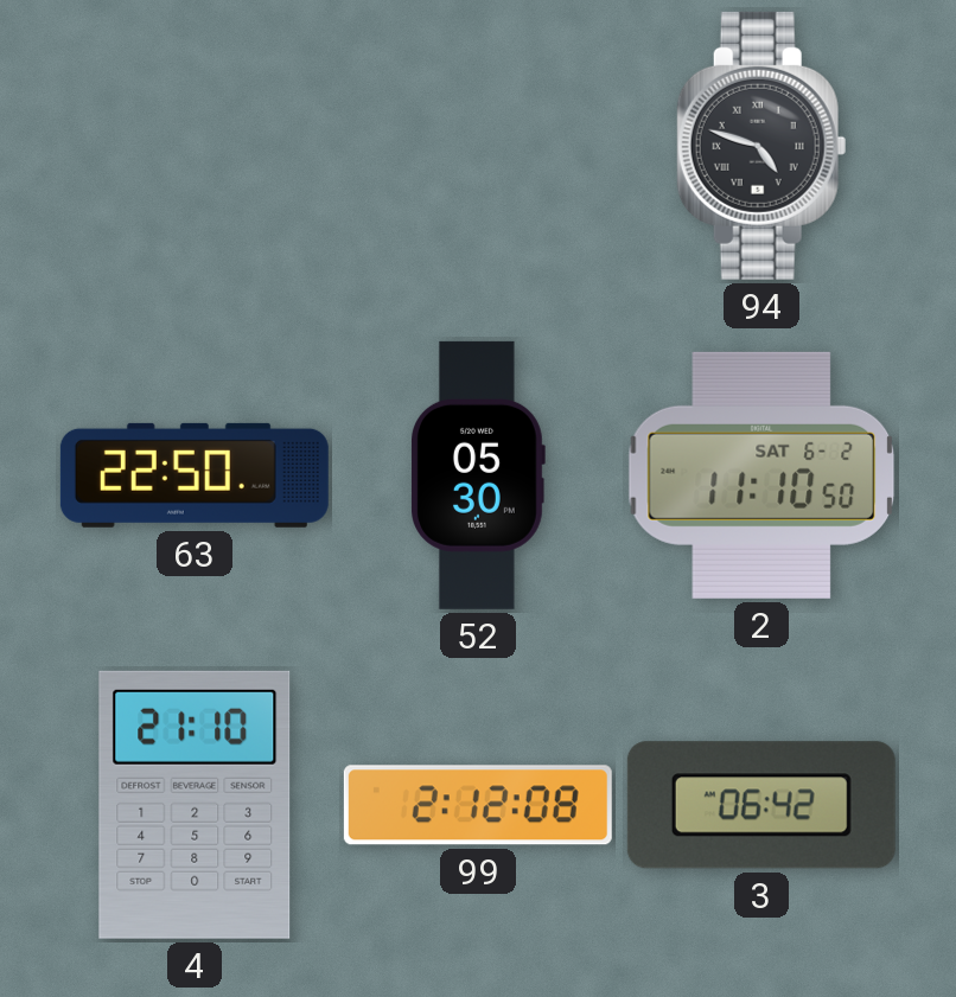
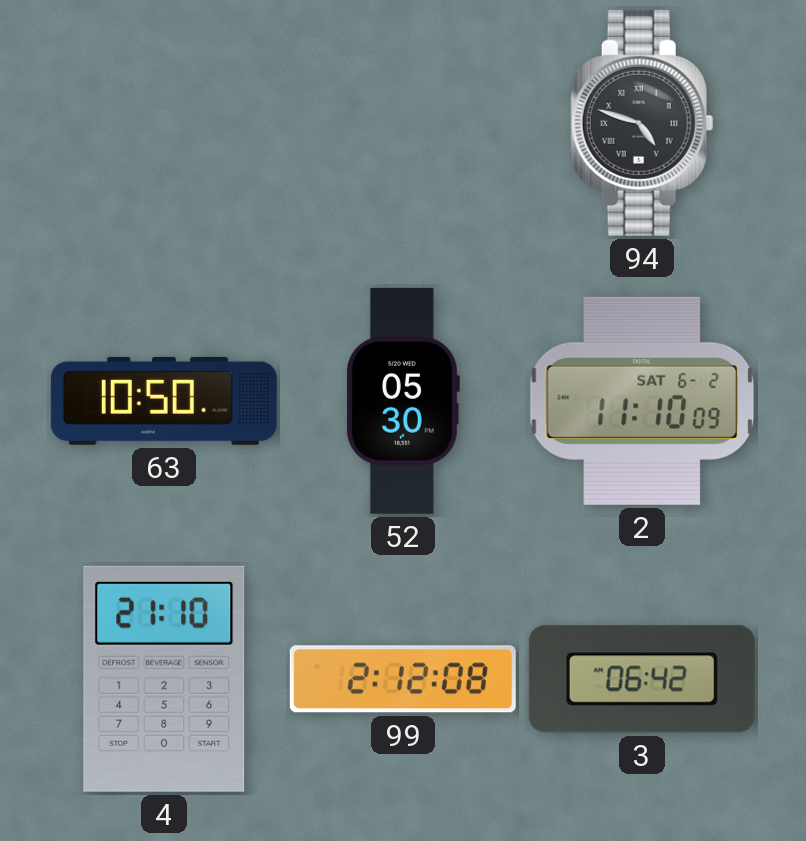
63: 22:50 -> 10:50
2: 11:10:50 -> 11:10:09
